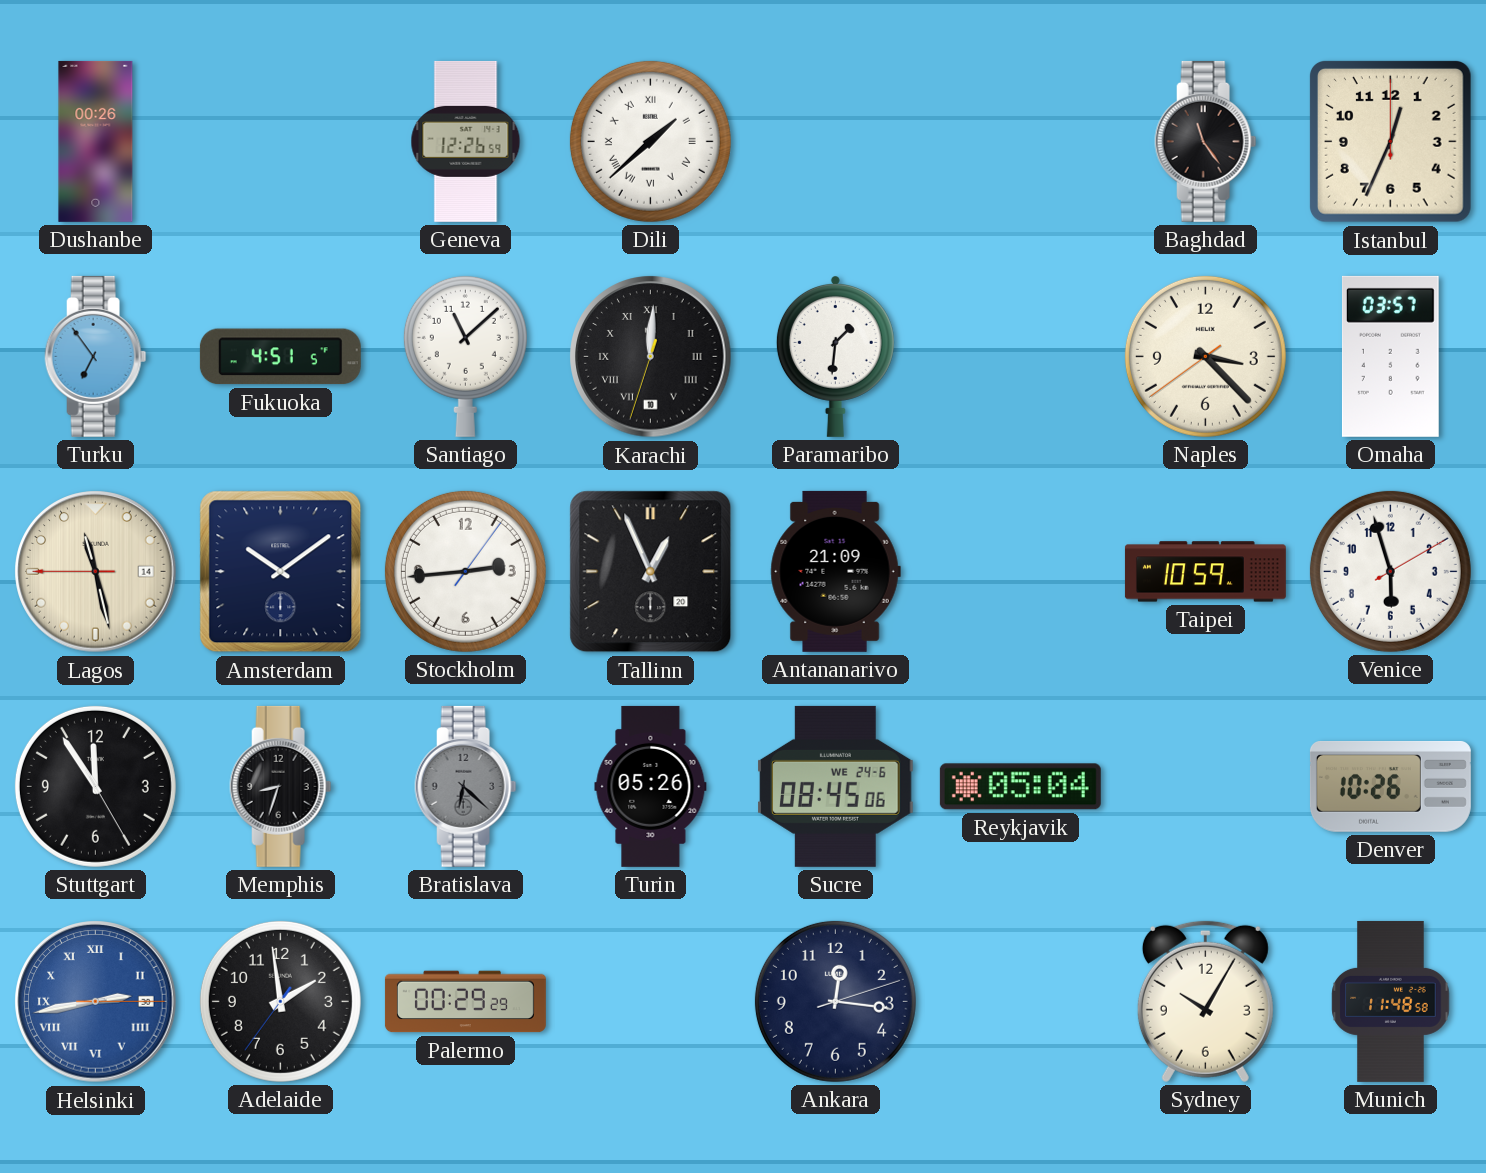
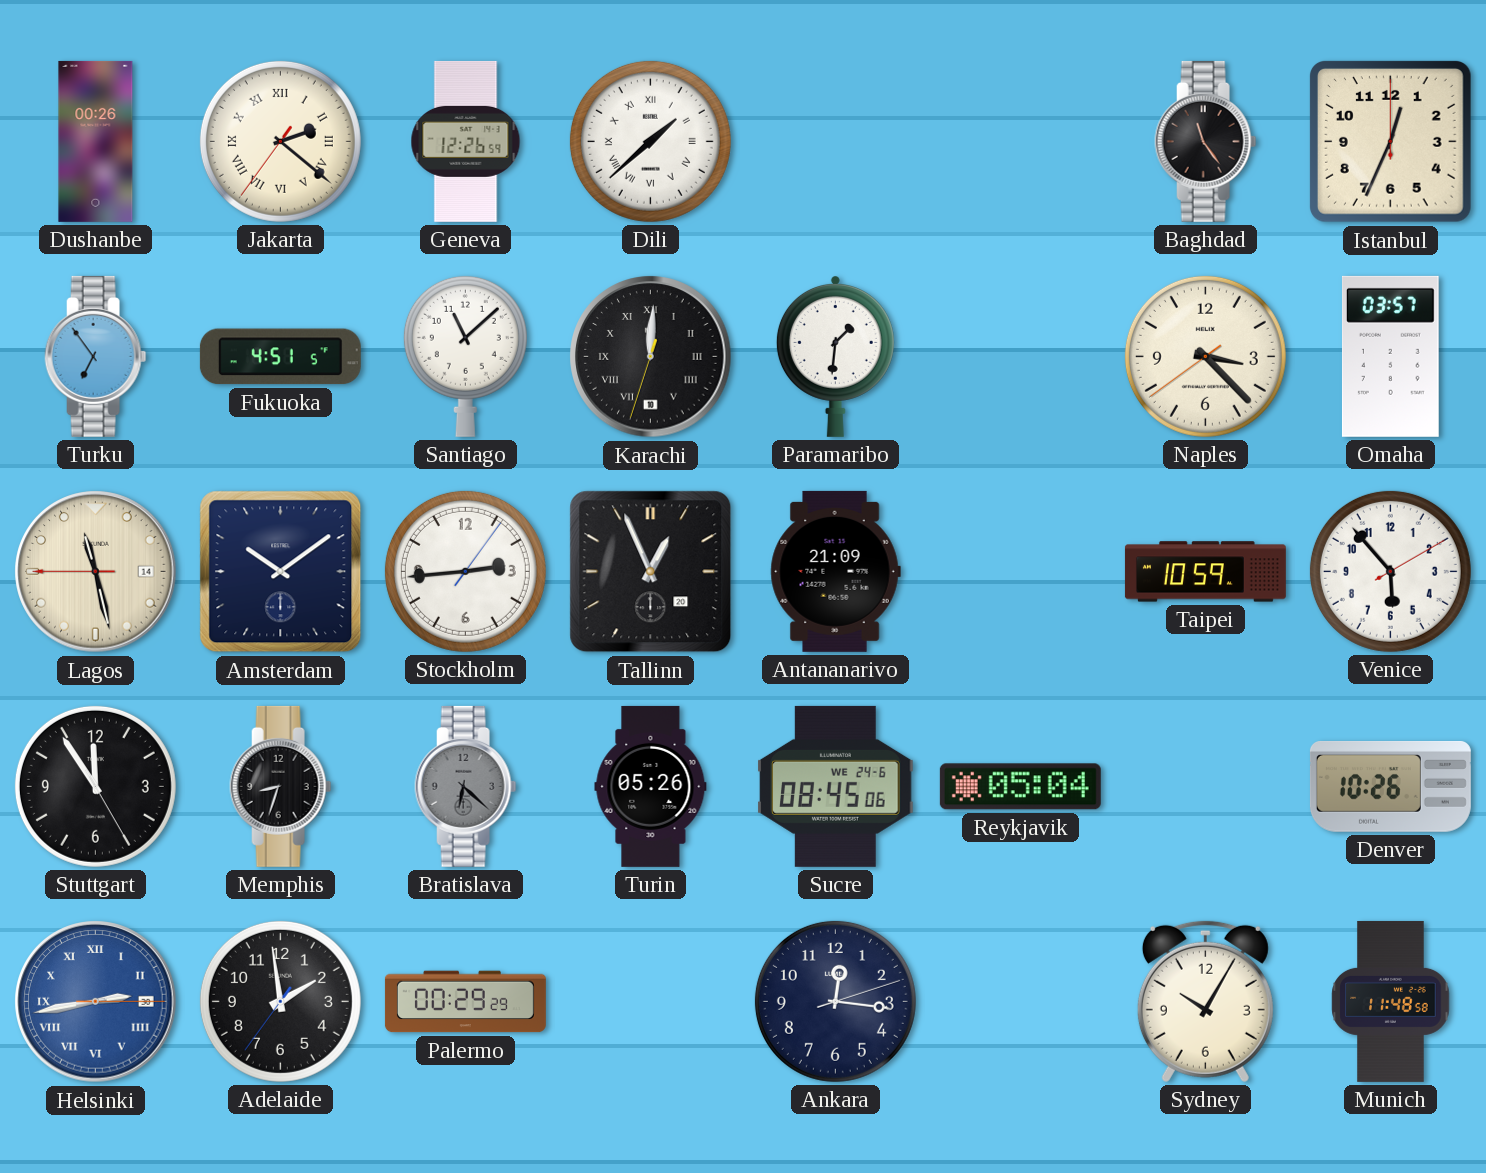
Jakarta: none -> 2:21
Venice: 5:57 -> 5:53
